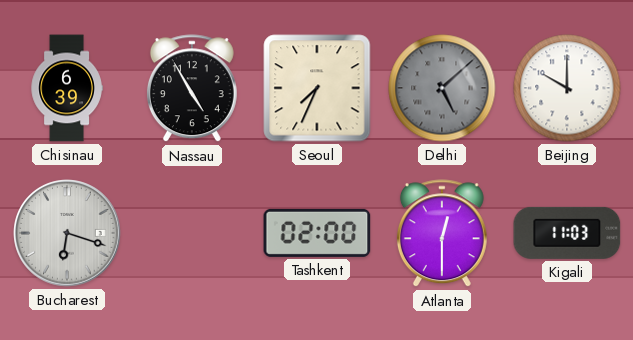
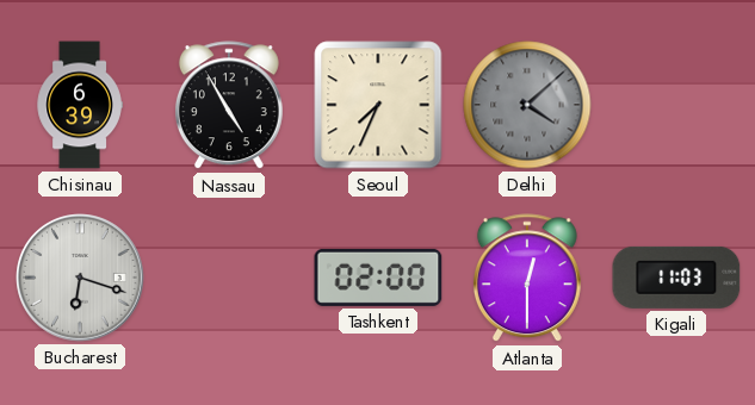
Delhi: 5:08 -> 4:08
Beijing: 10:00 -> none
